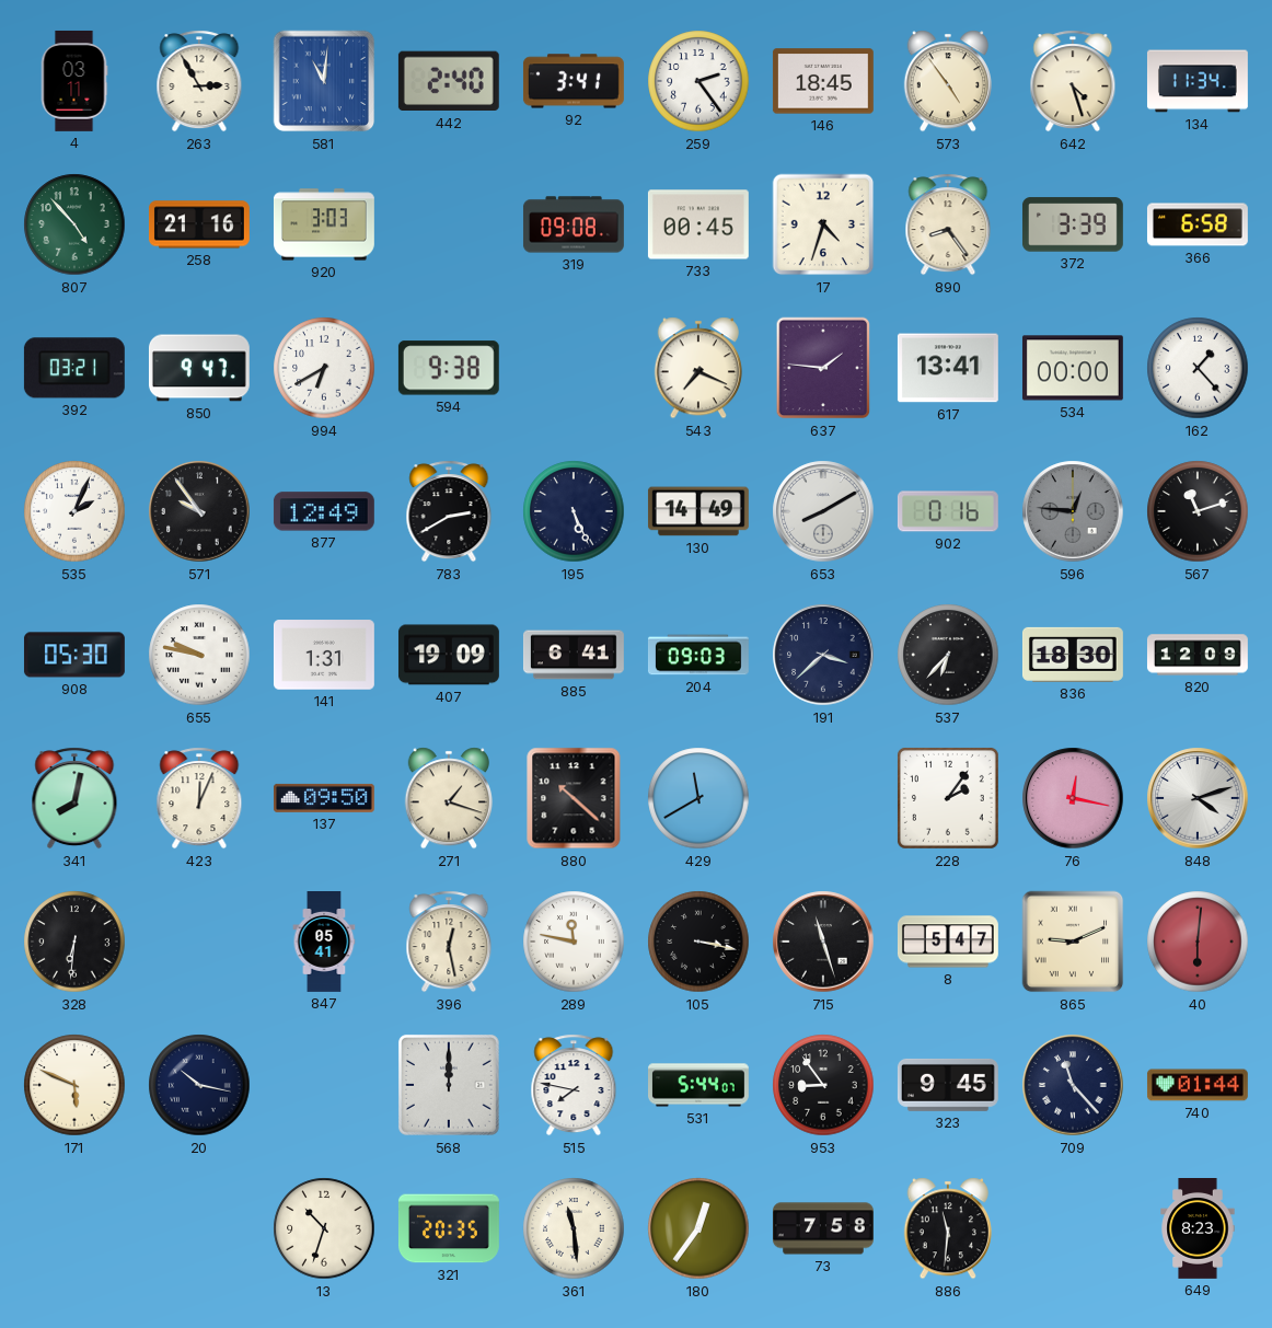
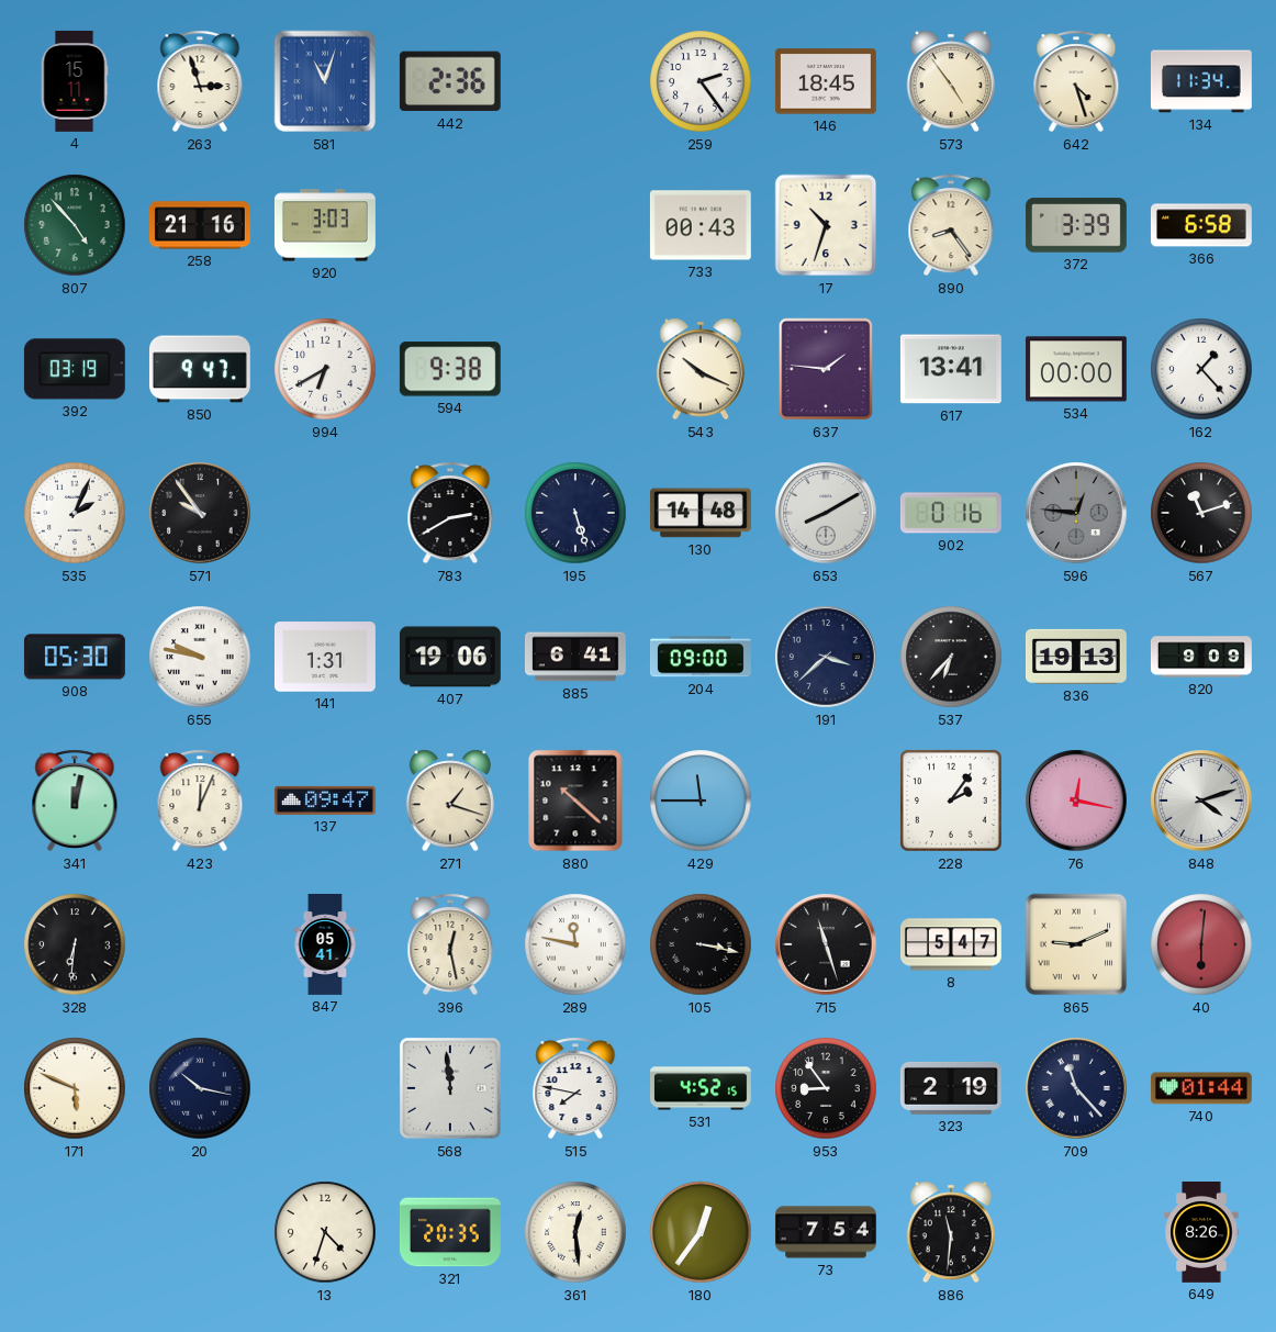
4: 03:11 -> 15:11
263: 2:55 -> 2:57
581: 11:01 -> 11:03
442: 2:40 -> 2:36
92: 3:41 -> none
319: 09:08 -> none
733: 00:45 -> 00:43
17: 4:33 -> 10:33
392: 03:21 -> 03:19
543: 7:19 -> 10:19
877: 12:49 -> none
195: 5:26 -> 5:27
130: 14:49 -> 14:48
407: 19:09 -> 19:06
204: 09:03 -> 09:00
836: 18:30 -> 19:13
820: 12:09 -> 9:09
341: 8:02 -> 12:02
137: 09:50 -> 09:47
429: 11:40 -> 11:45
568: 12:00 -> 11:59
531: 5:44 -> 4:52
323: 9:45 -> 2:19
13: 10:33 -> 4:33
361: 11:29 -> 12:29
73: 7:58 -> 7:54
649: 8:23 -> 8:26
